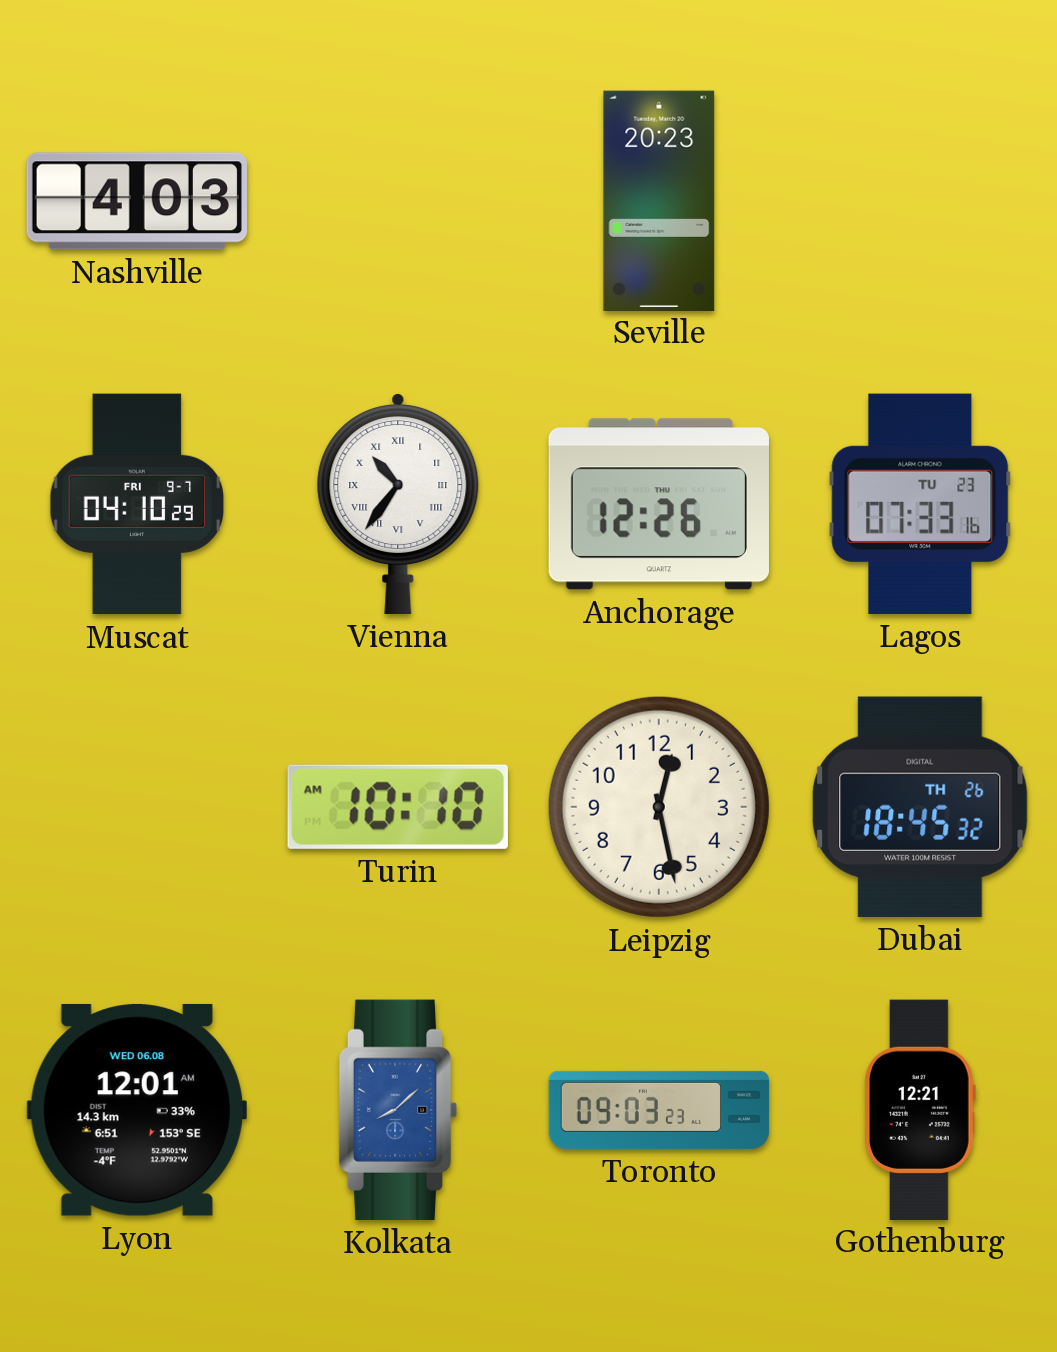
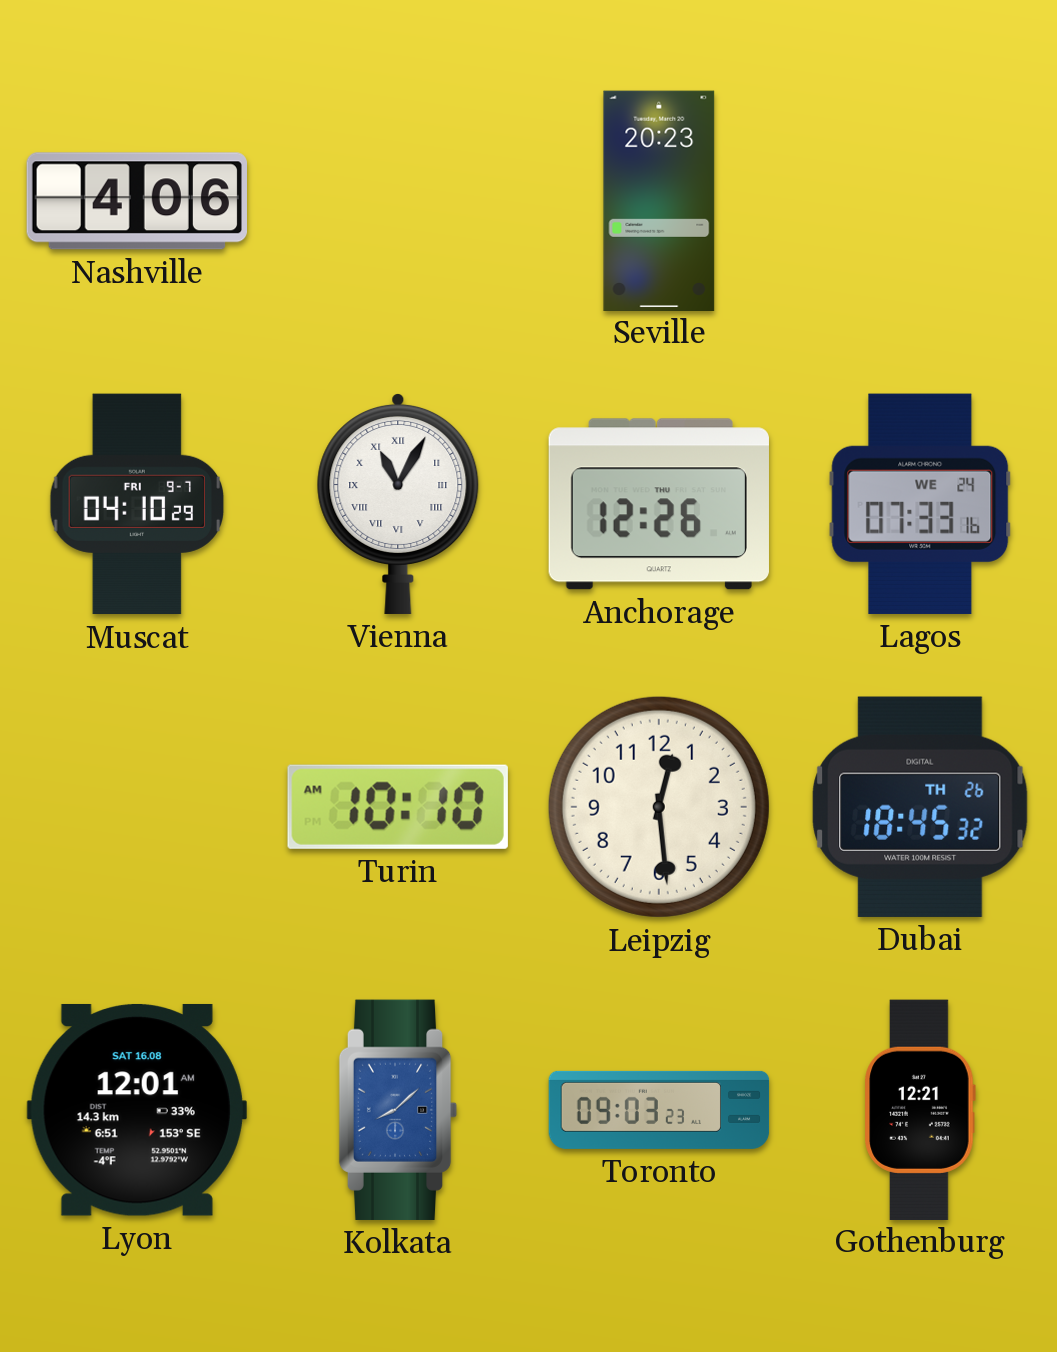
Nashville: 4:03 -> 4:06
Vienna: 10:36 -> 11:05
Lagos date: TU 23 -> WE 24
Leipzig: 12:28 -> 12:29
Lyon date: WED 06.08 -> SAT 16.08
